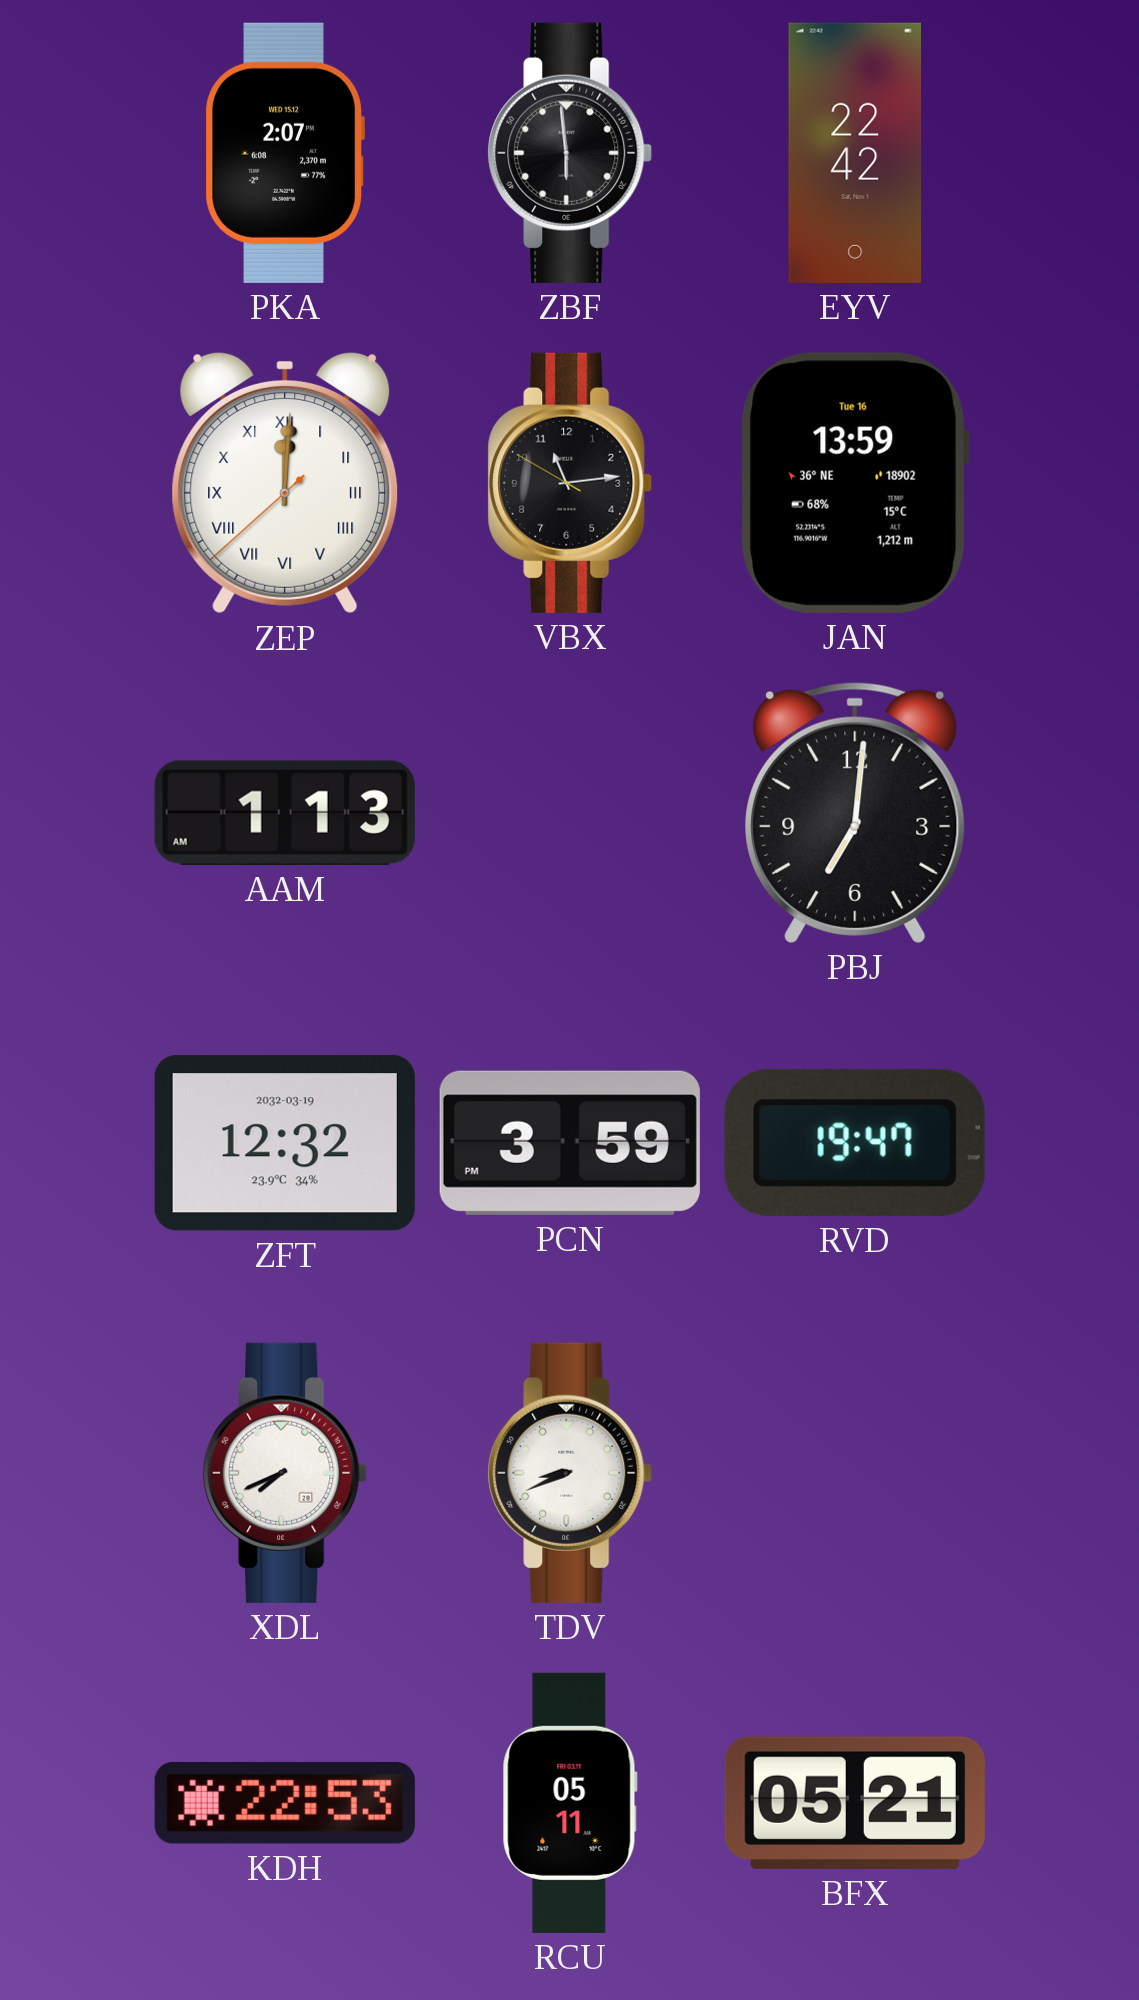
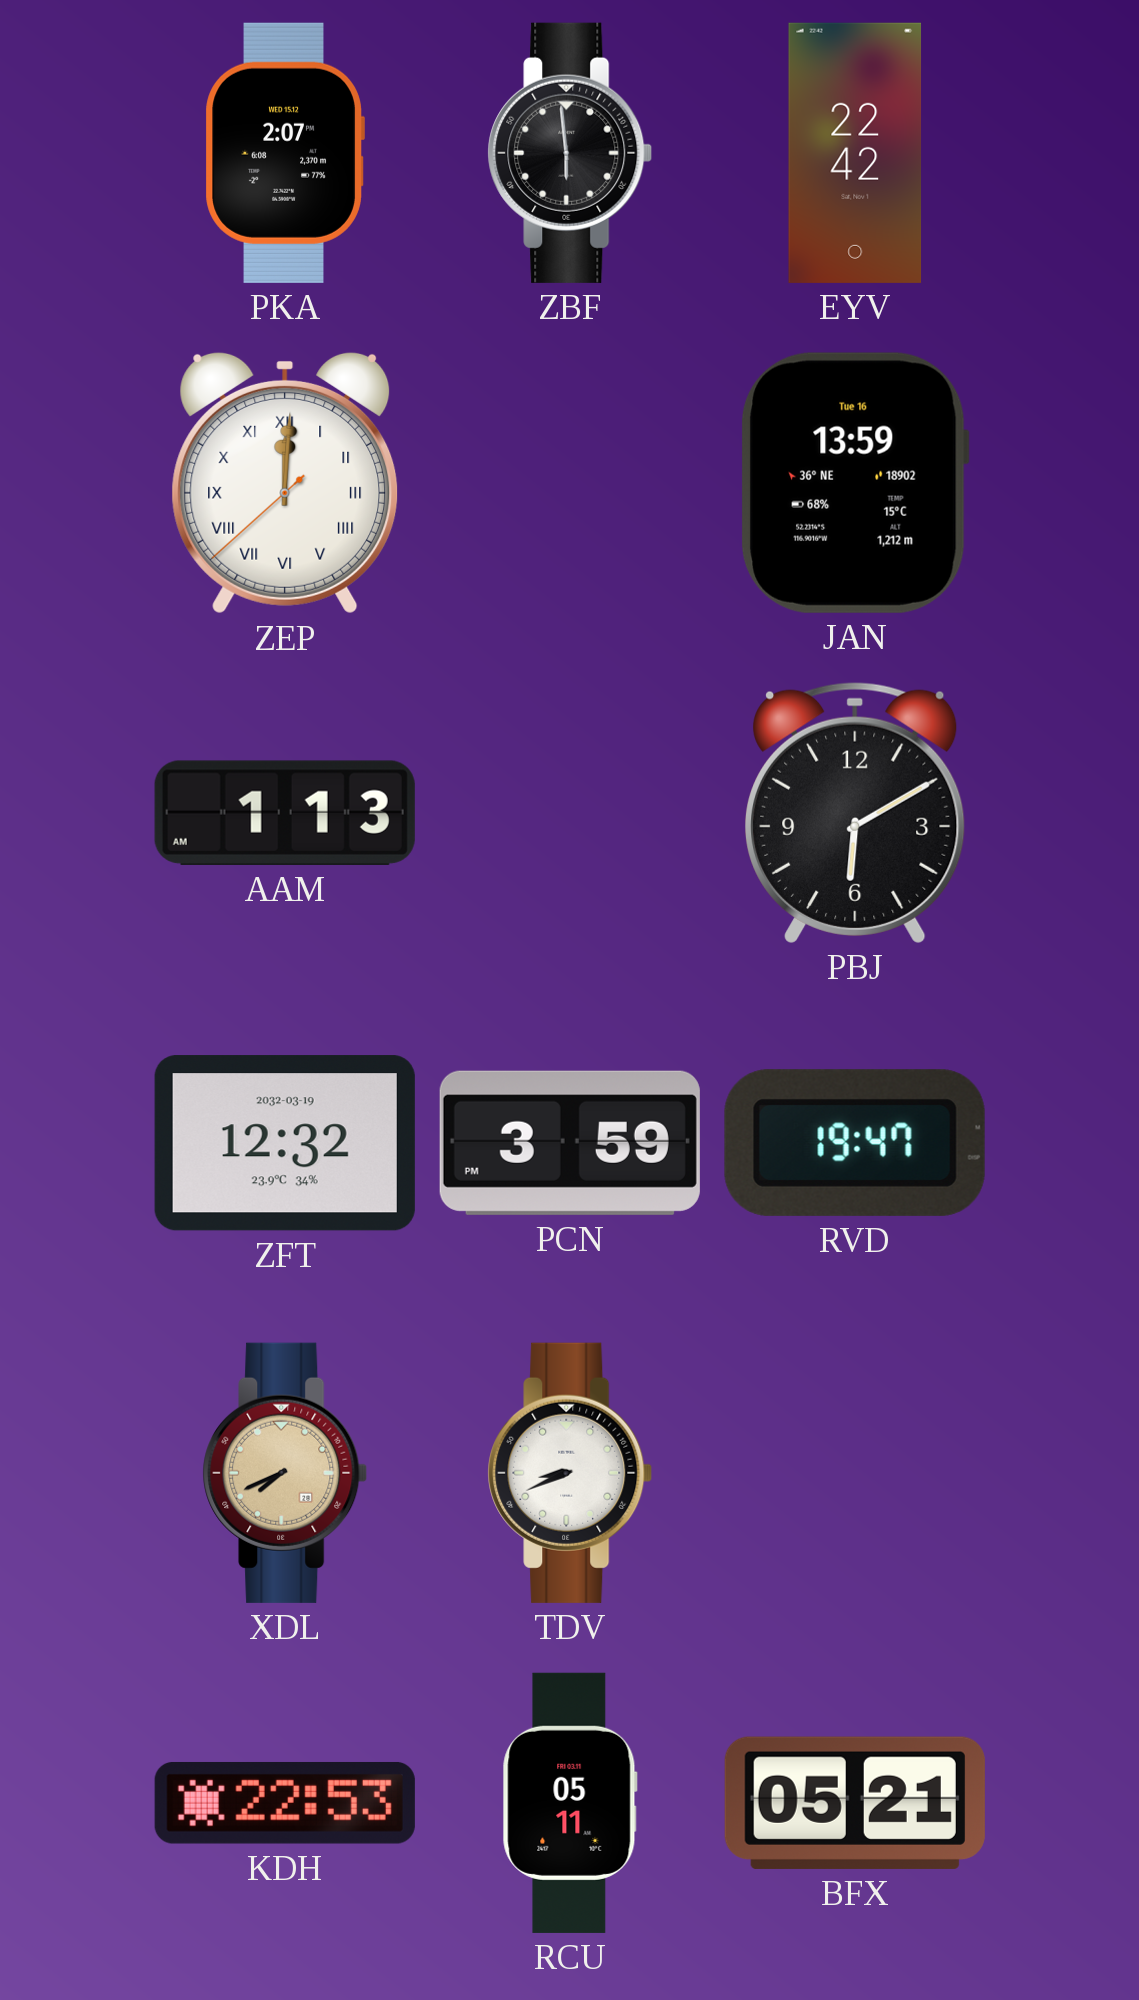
VBX: 11:13 -> none
PBJ: 7:01 -> 6:10
XDL dial: white -> champagne
